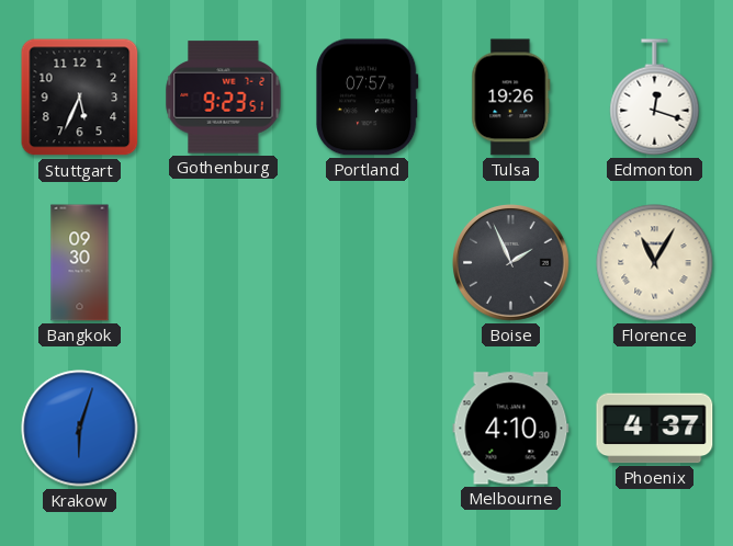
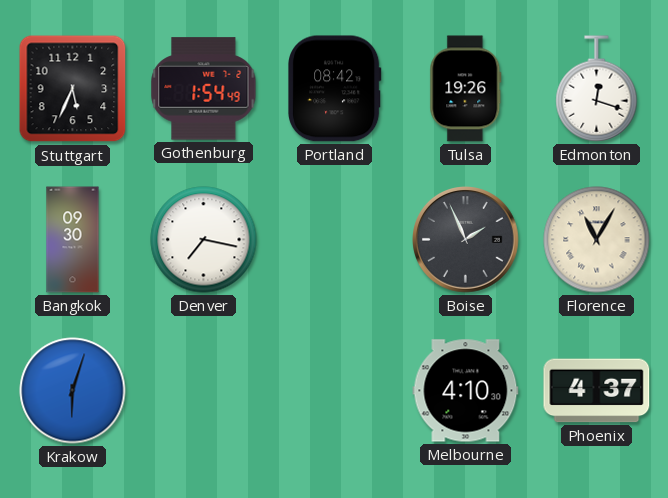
Gothenburg: 9:23 -> 1:54
Portland: 07:57 -> 08:42
Denver: none -> 7:17
